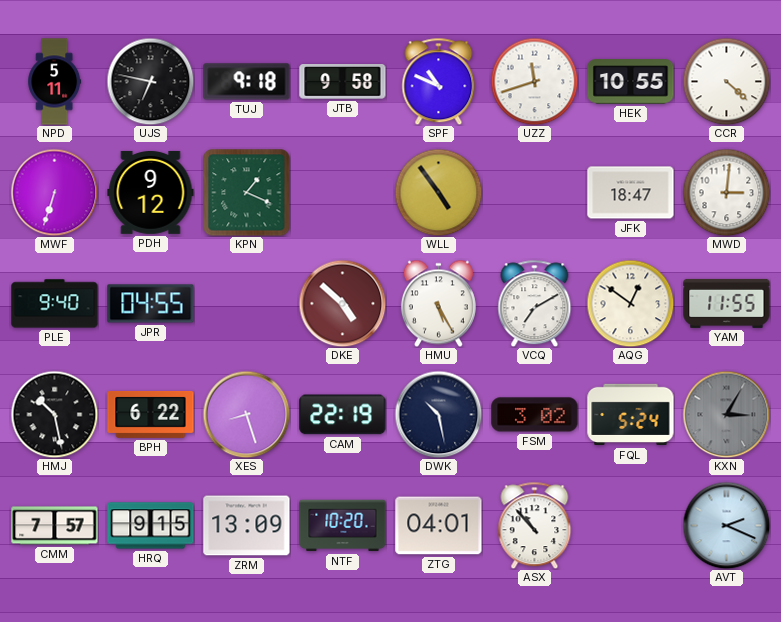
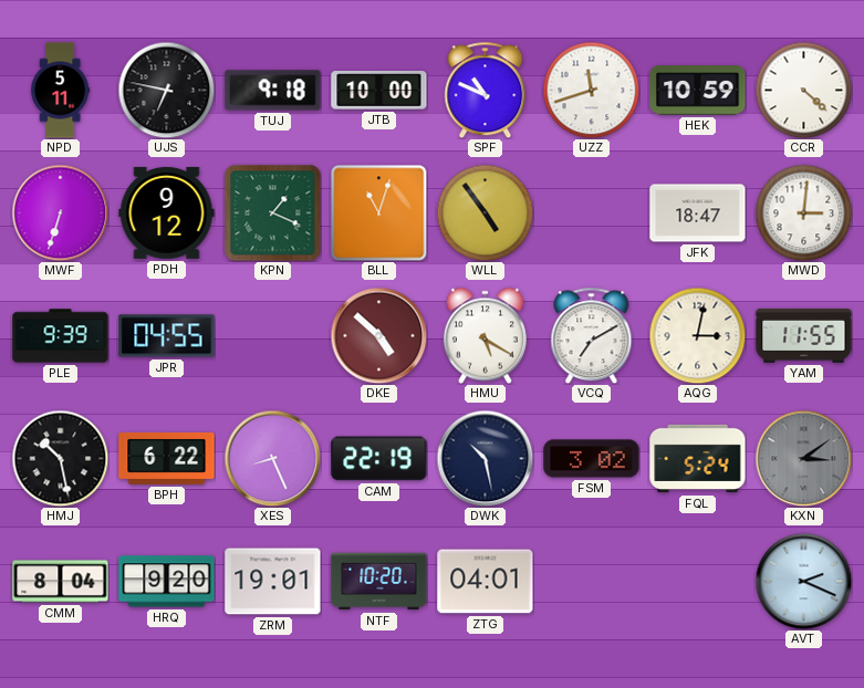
JTB: 9:58 -> 10:00
HEK: 10:55 -> 10:59
BLL: none -> 11:03
PLE: 9:40 -> 9:39
HMU: 5:25 -> 5:20
AQG: 12:51 -> 3:02
XES: 8:27 -> 8:26
KXN: 3:05 -> 3:09
CMM: 7:57 -> 8:04
HRQ: 9:15 -> 9:20
ZRM: 13:09 -> 19:01
ASX: 10:53 -> none
